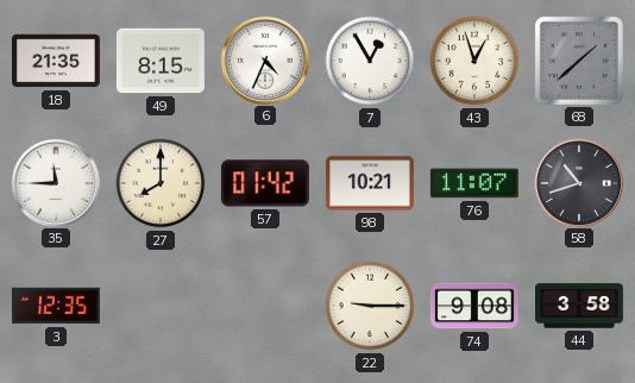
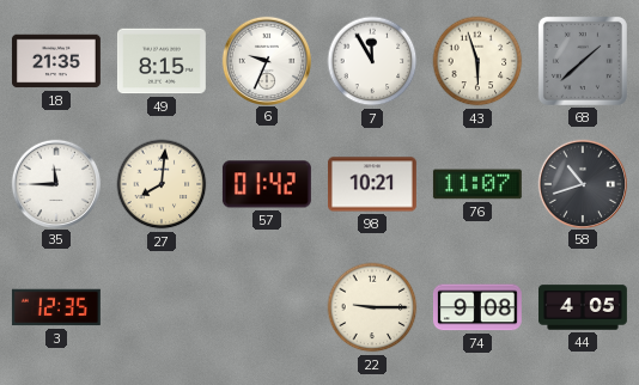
6: 4:34 -> 9:34
7: 12:55 -> 11:55
43: 12:57 -> 5:57
27: 8:00 -> 8:01
44: 3:58 -> 4:05
